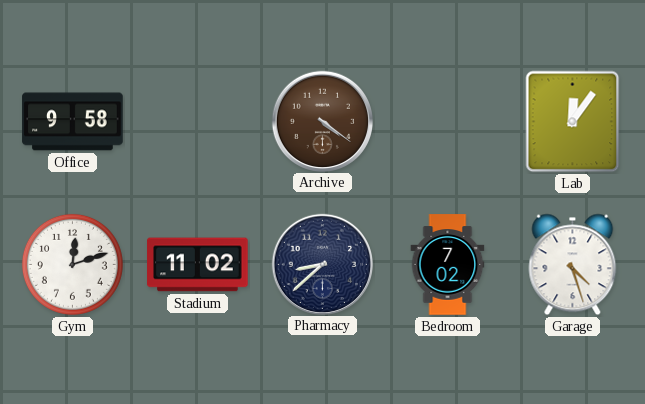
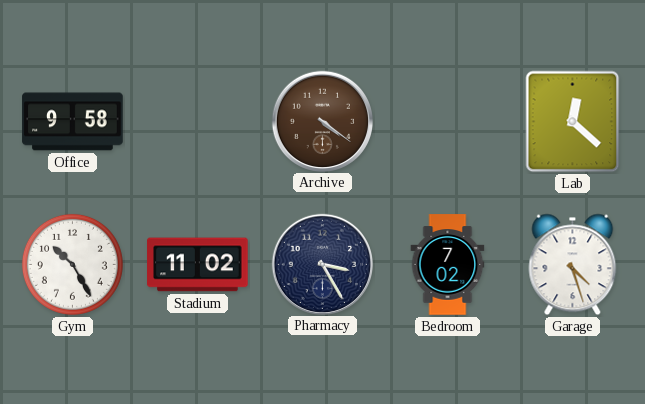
Lab: 12:06 -> 12:22
Gym: 12:12 -> 10:25
Pharmacy: 8:38 -> 3:25
